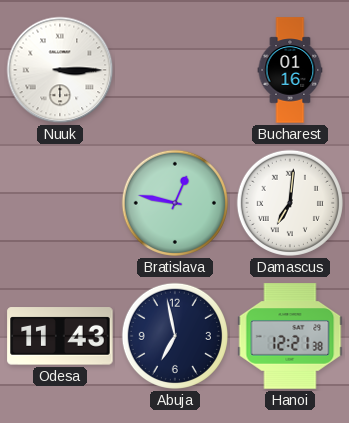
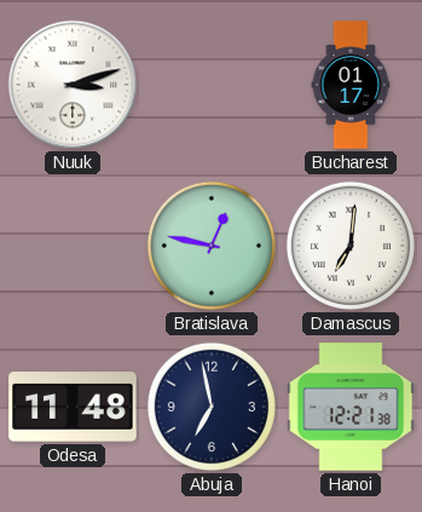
Nuuk: 3:15 -> 3:12
Bucharest: 01:16 -> 01:17
Odesa: 11:43 -> 11:48
